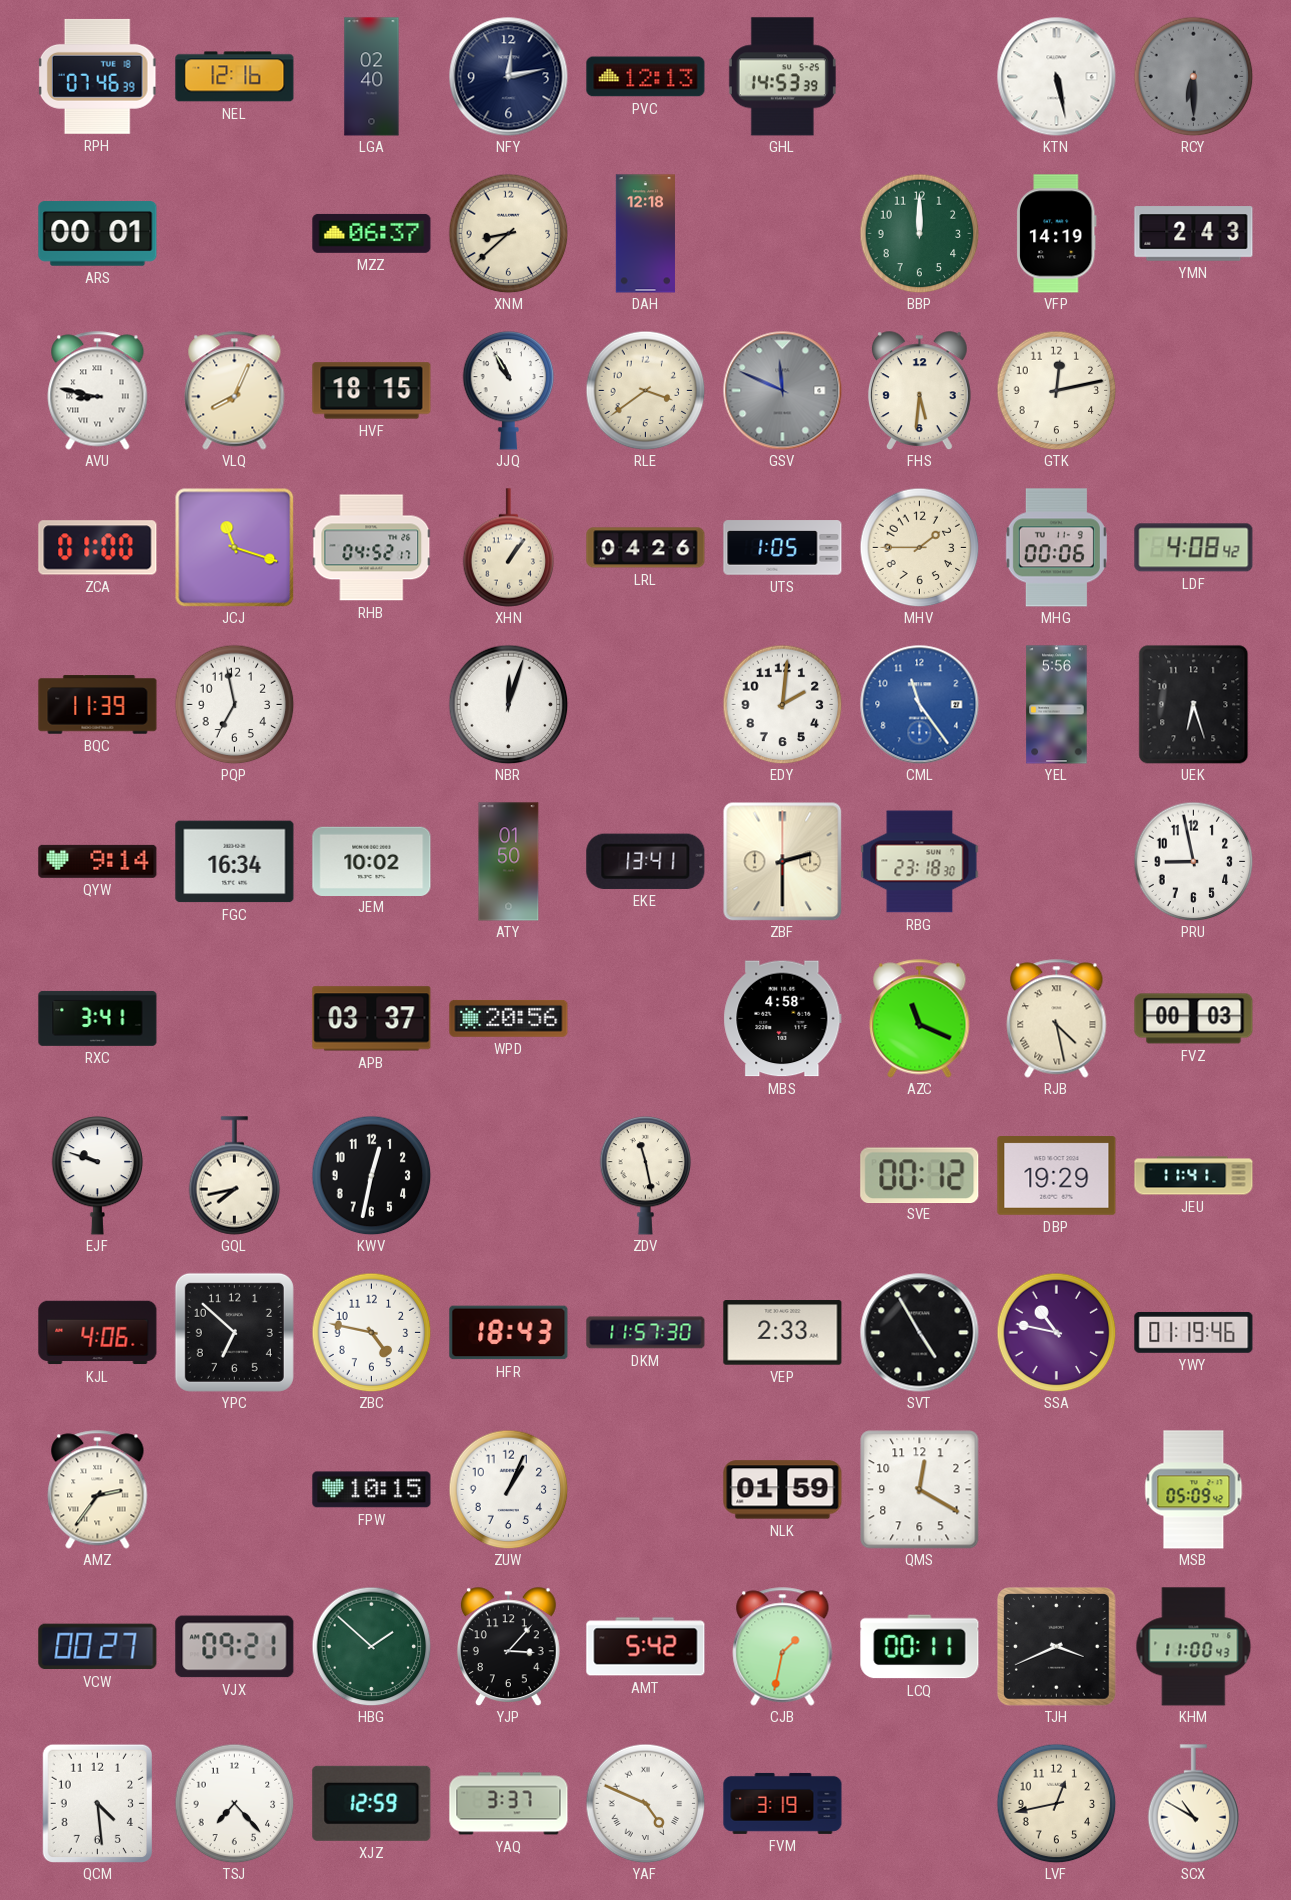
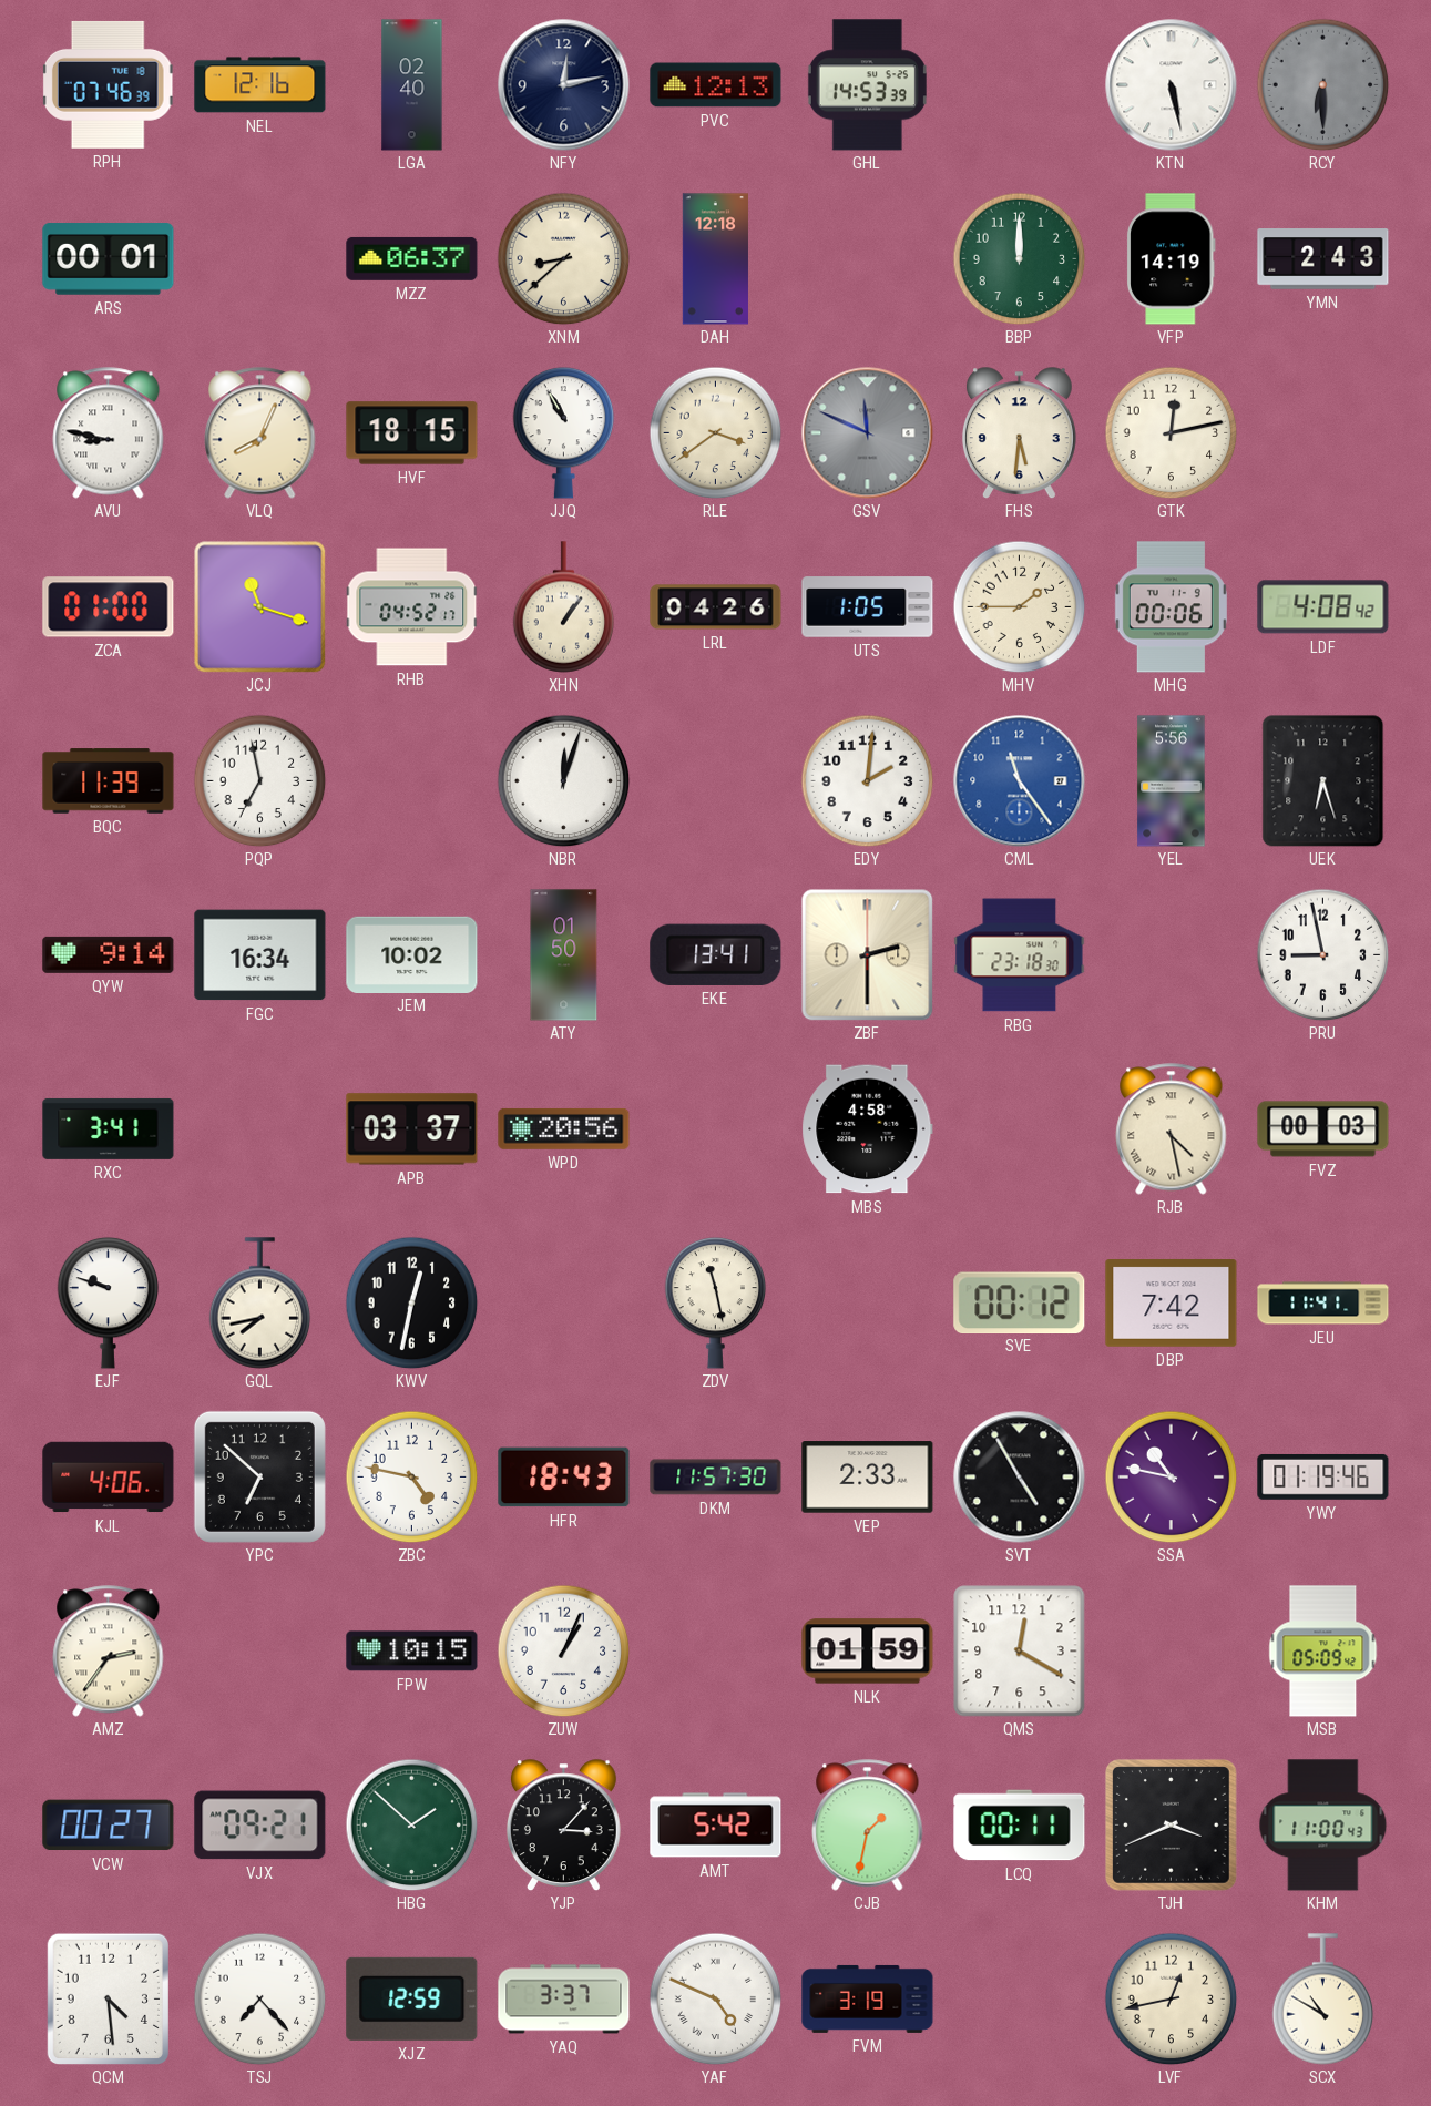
AZC: 11:19 -> none
DBP: 19:29 -> 7:42
